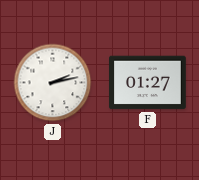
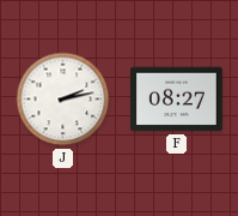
F: 01:27 -> 08:27
